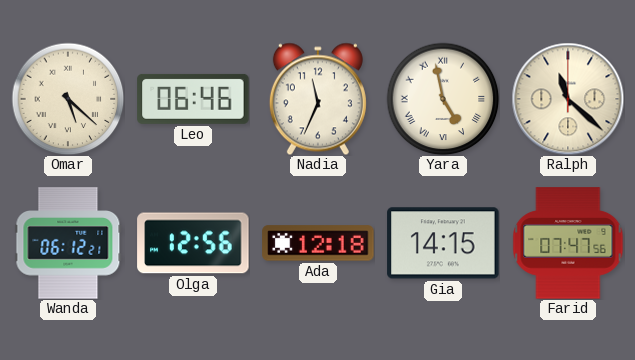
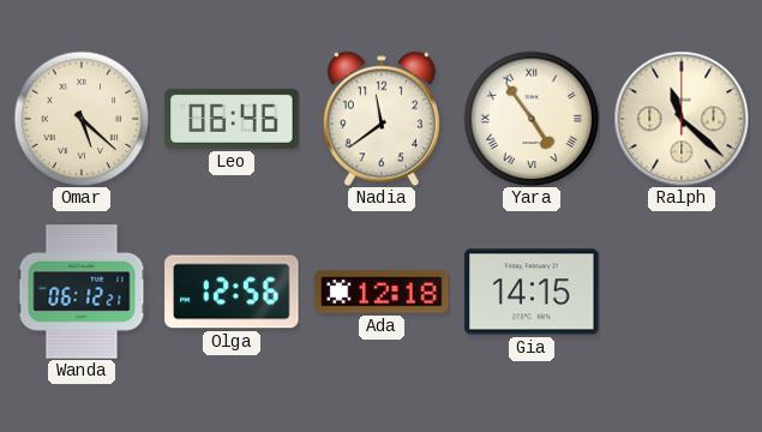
Nadia: 11:34 -> 11:39
Yara: 4:58 -> 4:54
Farid: 07:47 -> none
